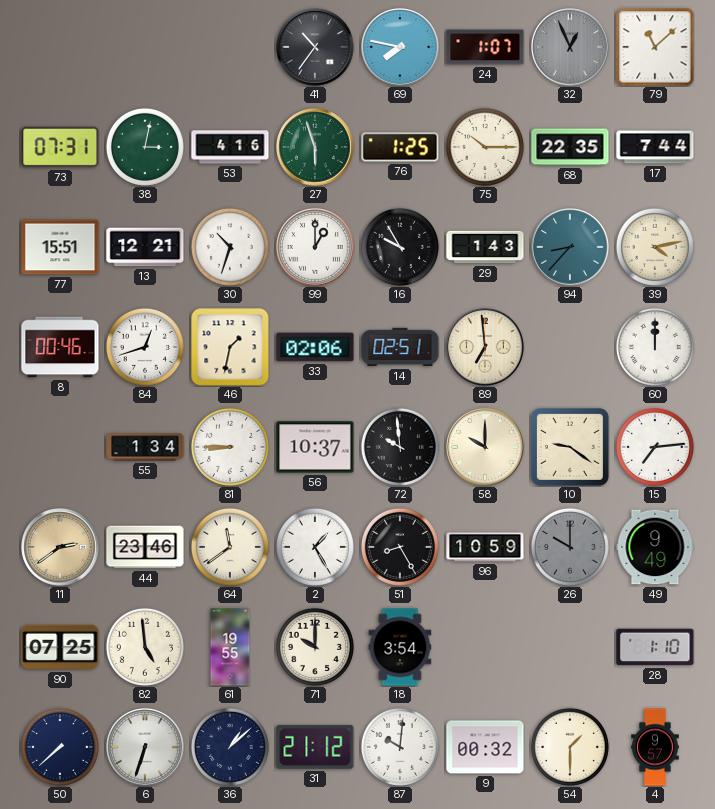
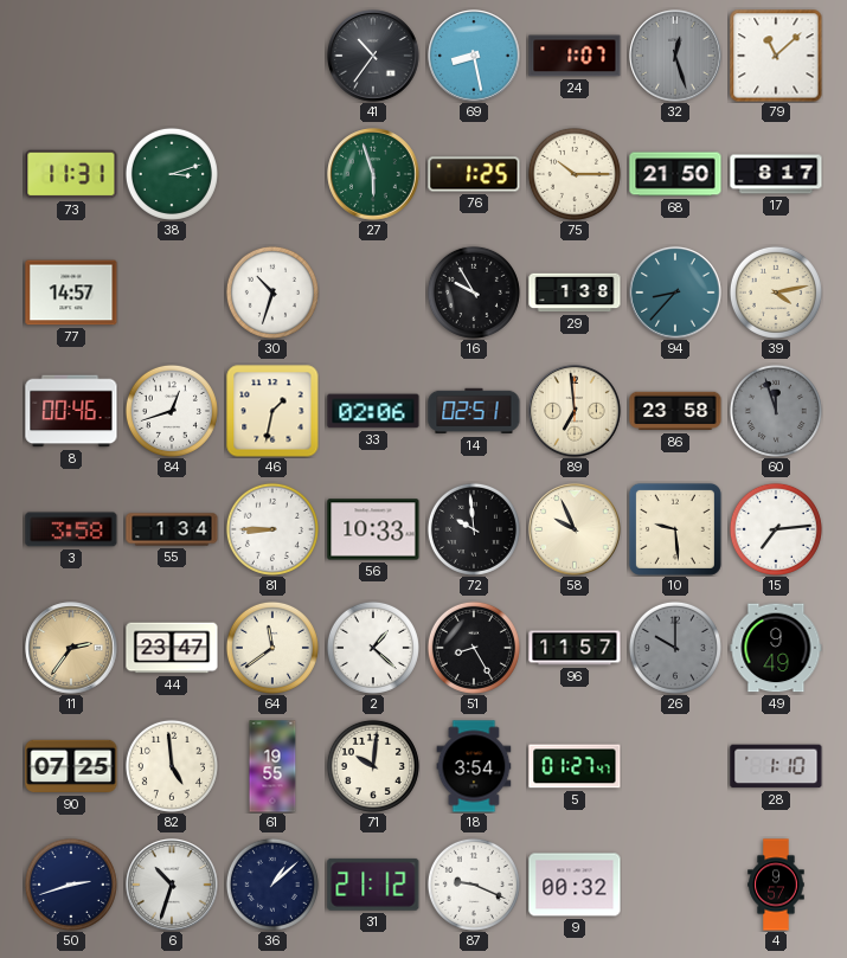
69: 7:47 -> 8:28
32: 12:56 -> 12:27
73: 07:31 -> 11:31
38: 3:02 -> 3:12
53: 4:16 -> none
68: 22:35 -> 21:50
17: 7:44 -> 8:17
77: 15:51 -> 14:57
13: 12:21 -> none
99: 1:00 -> none
29: 1:43 -> 1:38
86: none -> 23:58
60: 12:00 -> 11:57
60 dial: white -> grey
3: none -> 3:58
56: 10:37 -> 10:33
58: 10:00 -> 9:56
10: 9:21 -> 9:29
11: 2:39 -> 2:36
44: 23:46 -> 23:47
2: 1:25 -> 1:22
96: 10:59 -> 11:57
71: 10:00 -> 10:01
5: none -> 01:27
50: 7:38 -> 2:42
6: 6:33 -> 10:33
87: 10:01 -> 9:19
54: 1:30 -> none
